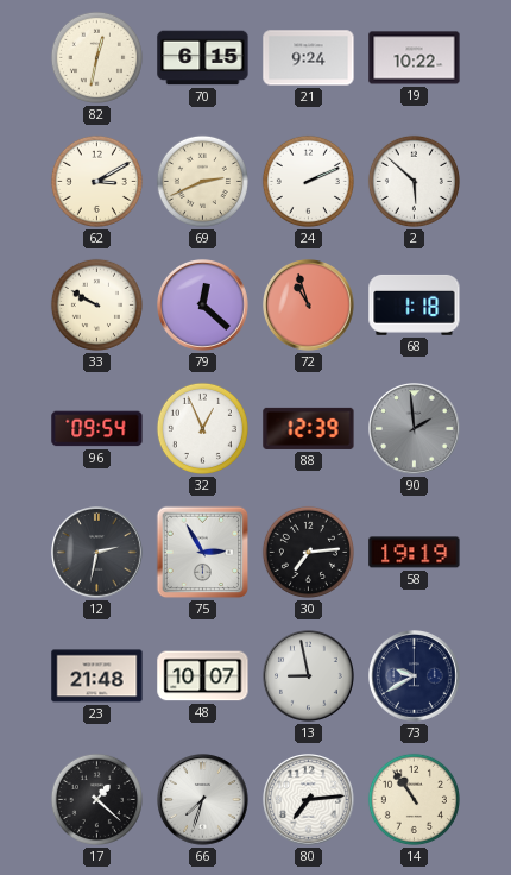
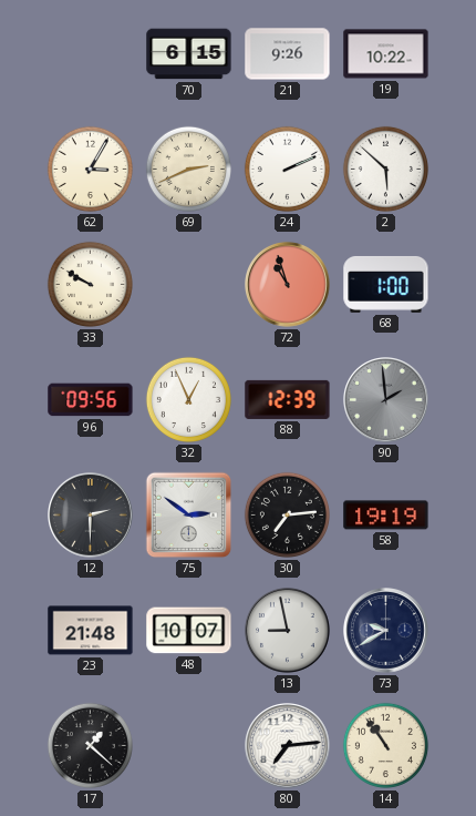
82: 12:32 -> none
21: 9:24 -> 9:26
62: 3:10 -> 3:05
79: 12:22 -> none
68: 1:18 -> 1:00
96: 09:54 -> 09:56
12: 2:32 -> 2:30
75: 2:55 -> 2:51
66: 7:33 -> none
